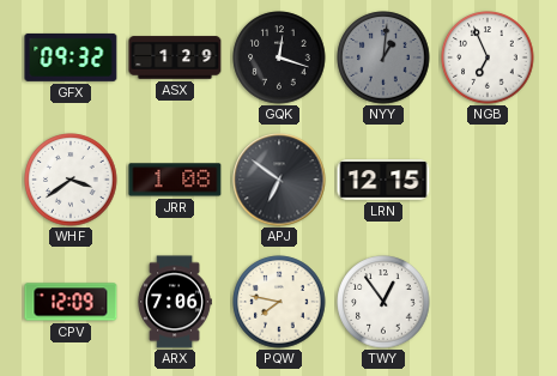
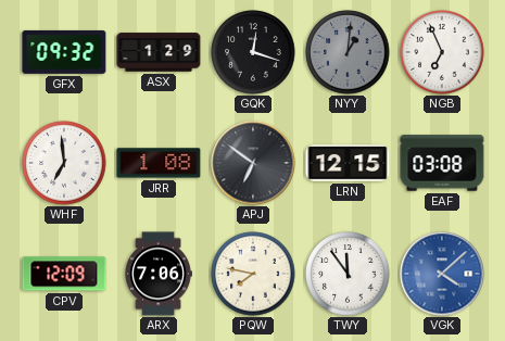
WHF: 3:39 -> 6:59
EAF: none -> 03:08
TWY: 12:54 -> 11:54
VGK: none -> 4:08
